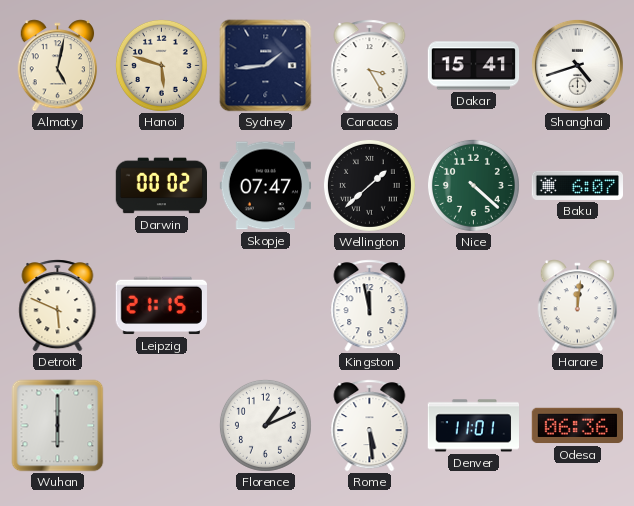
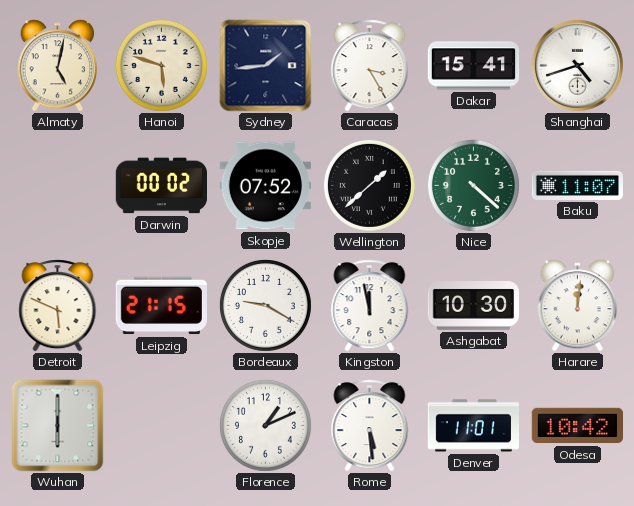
Skopje: 07:47 -> 07:52
Baku: 6:07 -> 11:07
Bordeaux: none -> 9:20
Ashgabat: none -> 10:30
Odesa: 06:36 -> 10:42
